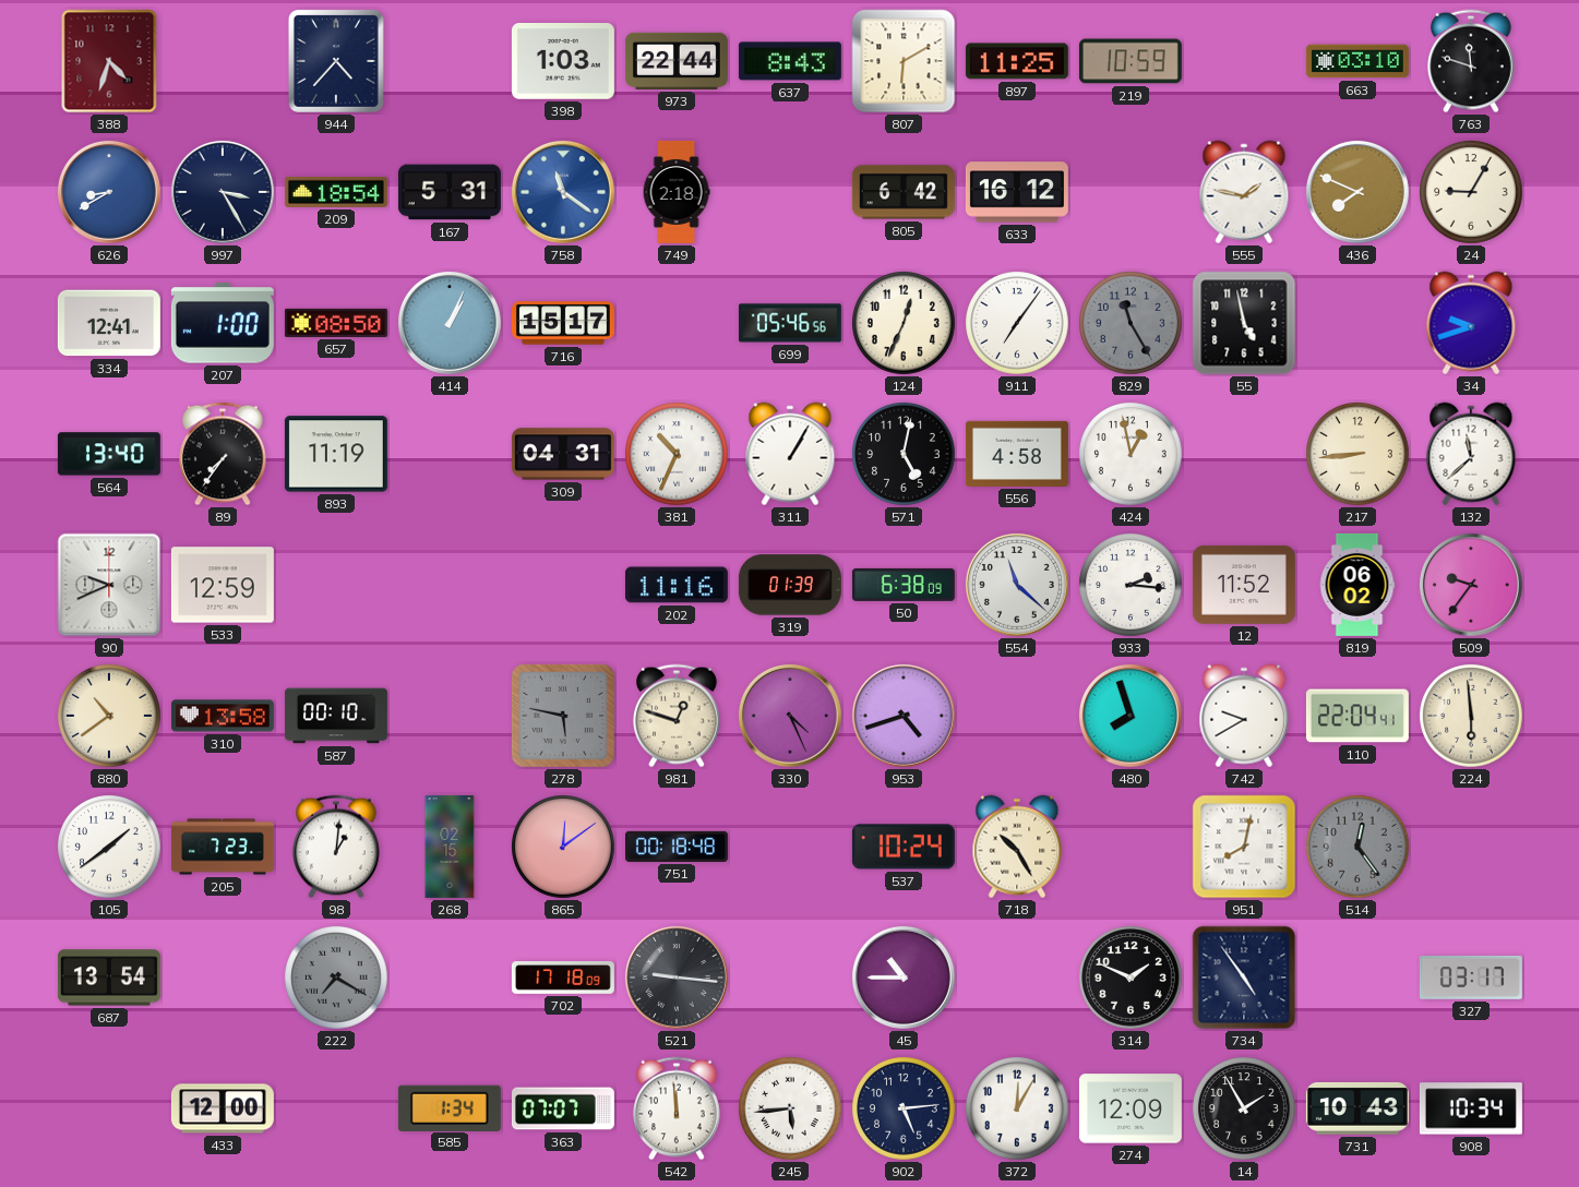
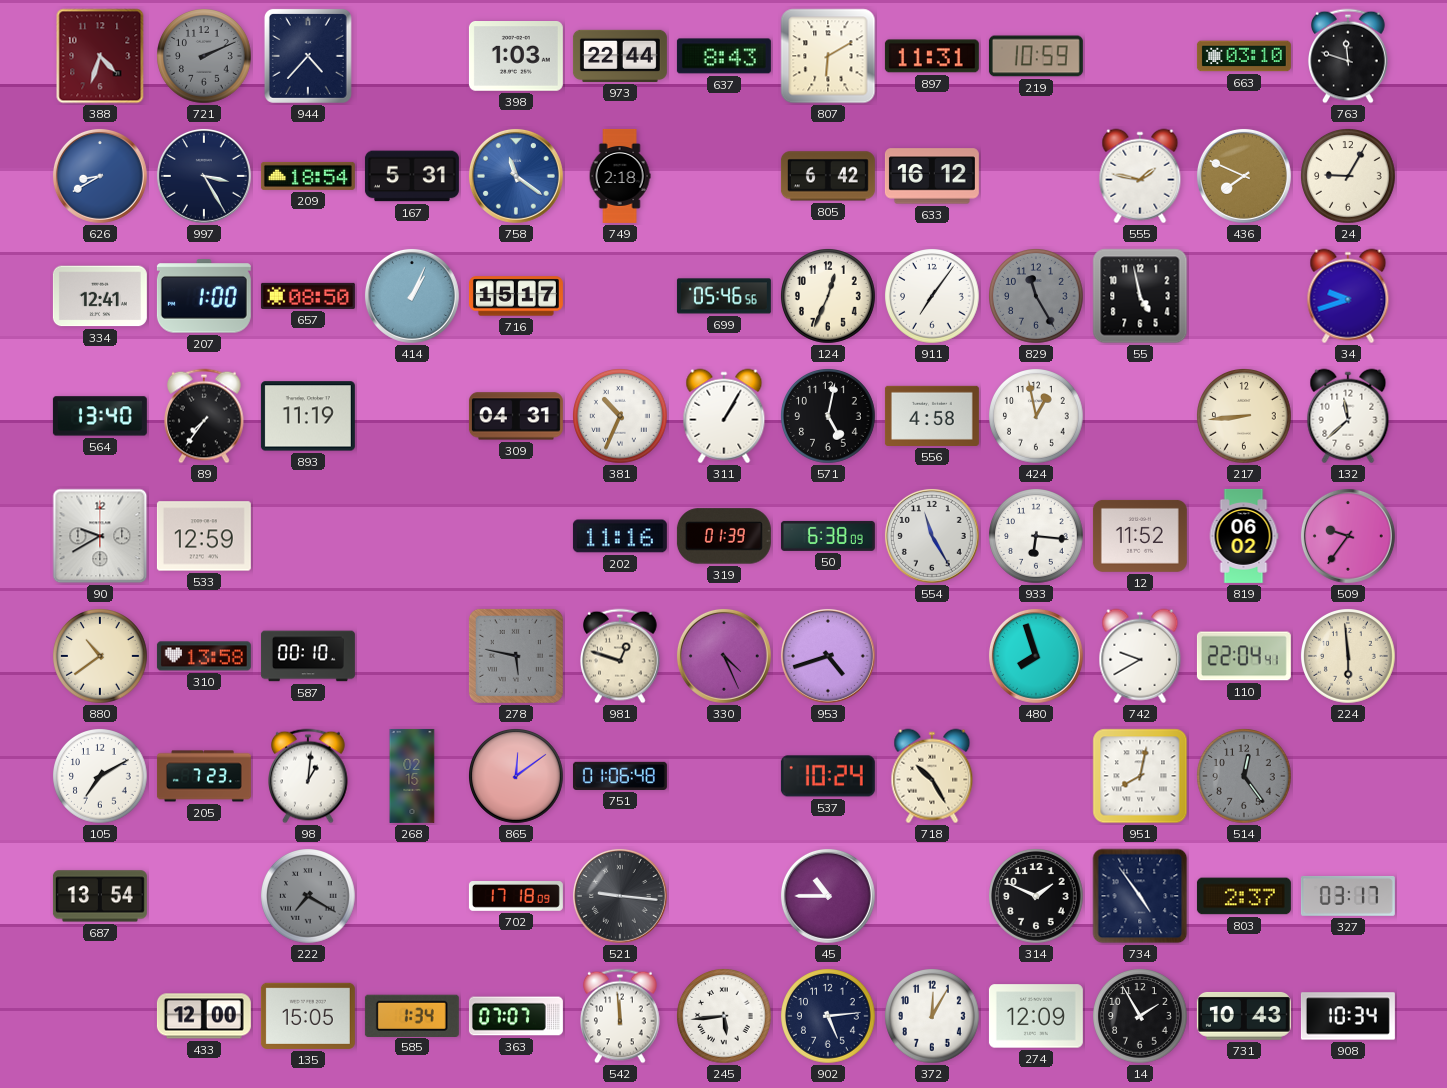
721: none -> 2:11
897: 11:25 -> 11:31
90: 9:41 -> 9:40
554: 11:22 -> 11:25
933: 2:16 -> 6:16
105: 1:39 -> 7:10
751: 00:18 -> 01:06
803: none -> 2:37
135: none -> 15:05
